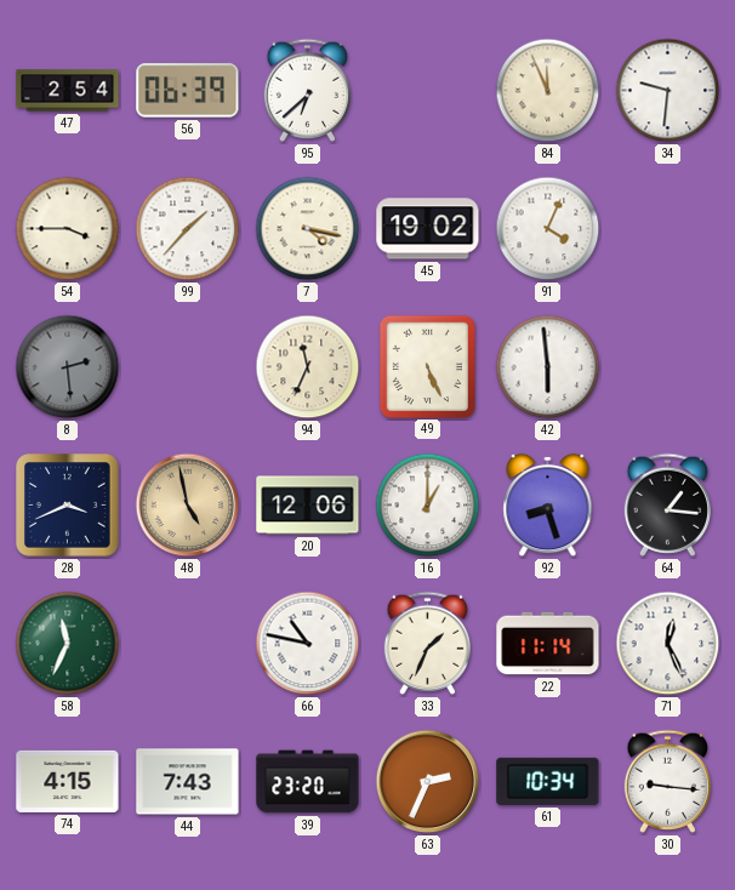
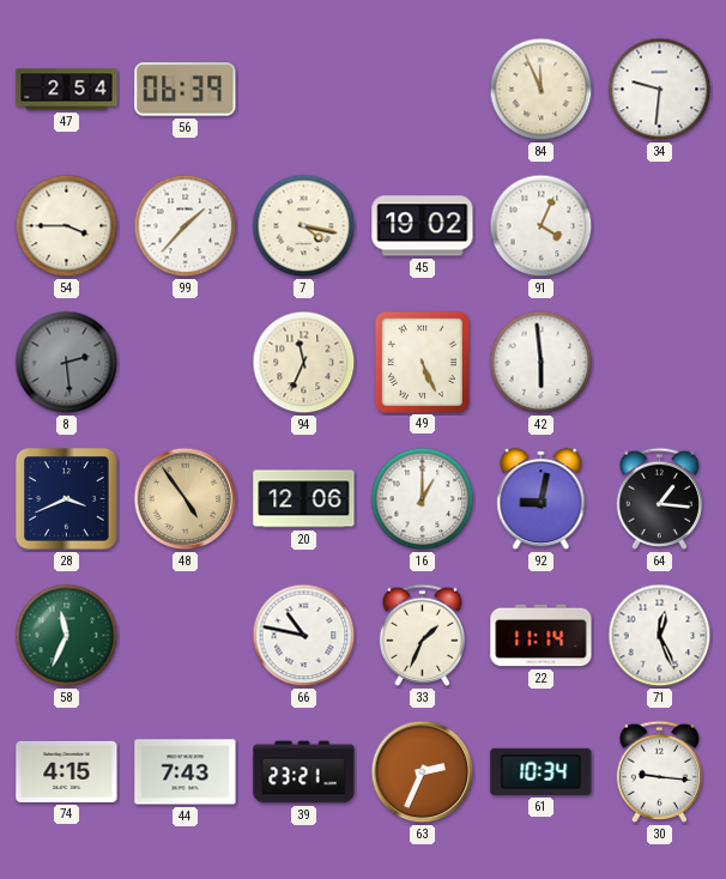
95: 6:38 -> none
48: 4:58 -> 4:54
92: 8:27 -> 9:02
39: 23:20 -> 23:21
